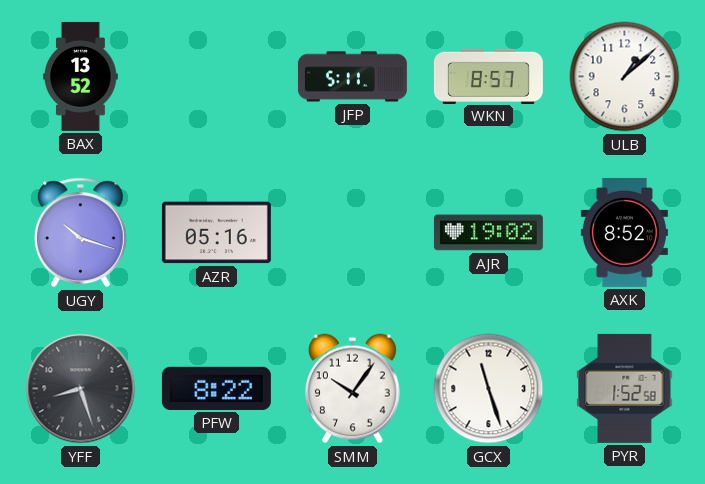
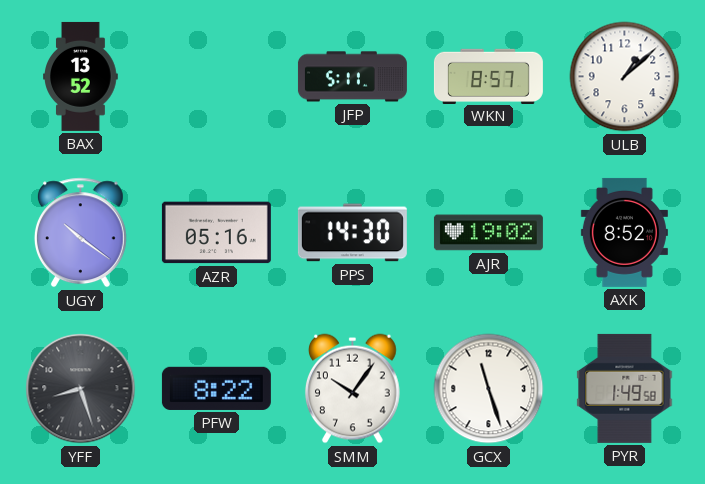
UGY: 10:18 -> 10:21
PPS: none -> 14:30
PYR: 1:52 -> 1:49
